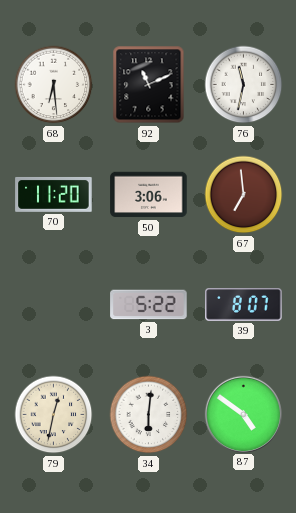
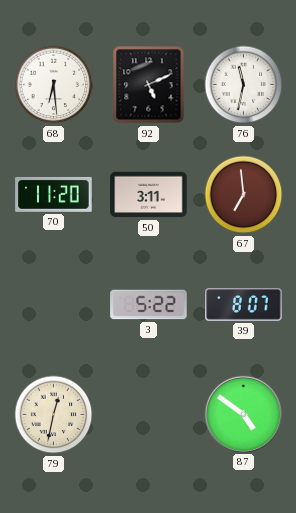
92: 11:11 -> 5:11
50: 3:06 -> 3:11
34: 6:01 -> none
